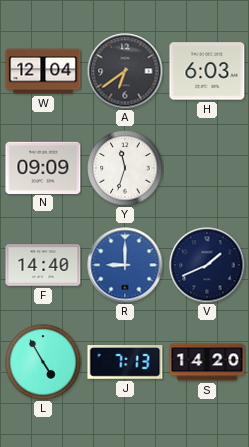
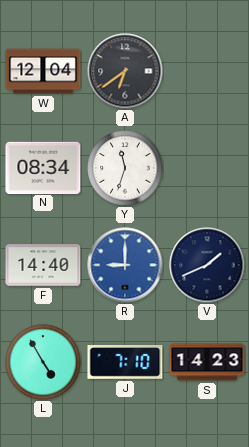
H: 6:03 -> none
N: 09:09 -> 08:34
J: 7:13 -> 7:10
S: 14:20 -> 14:23
